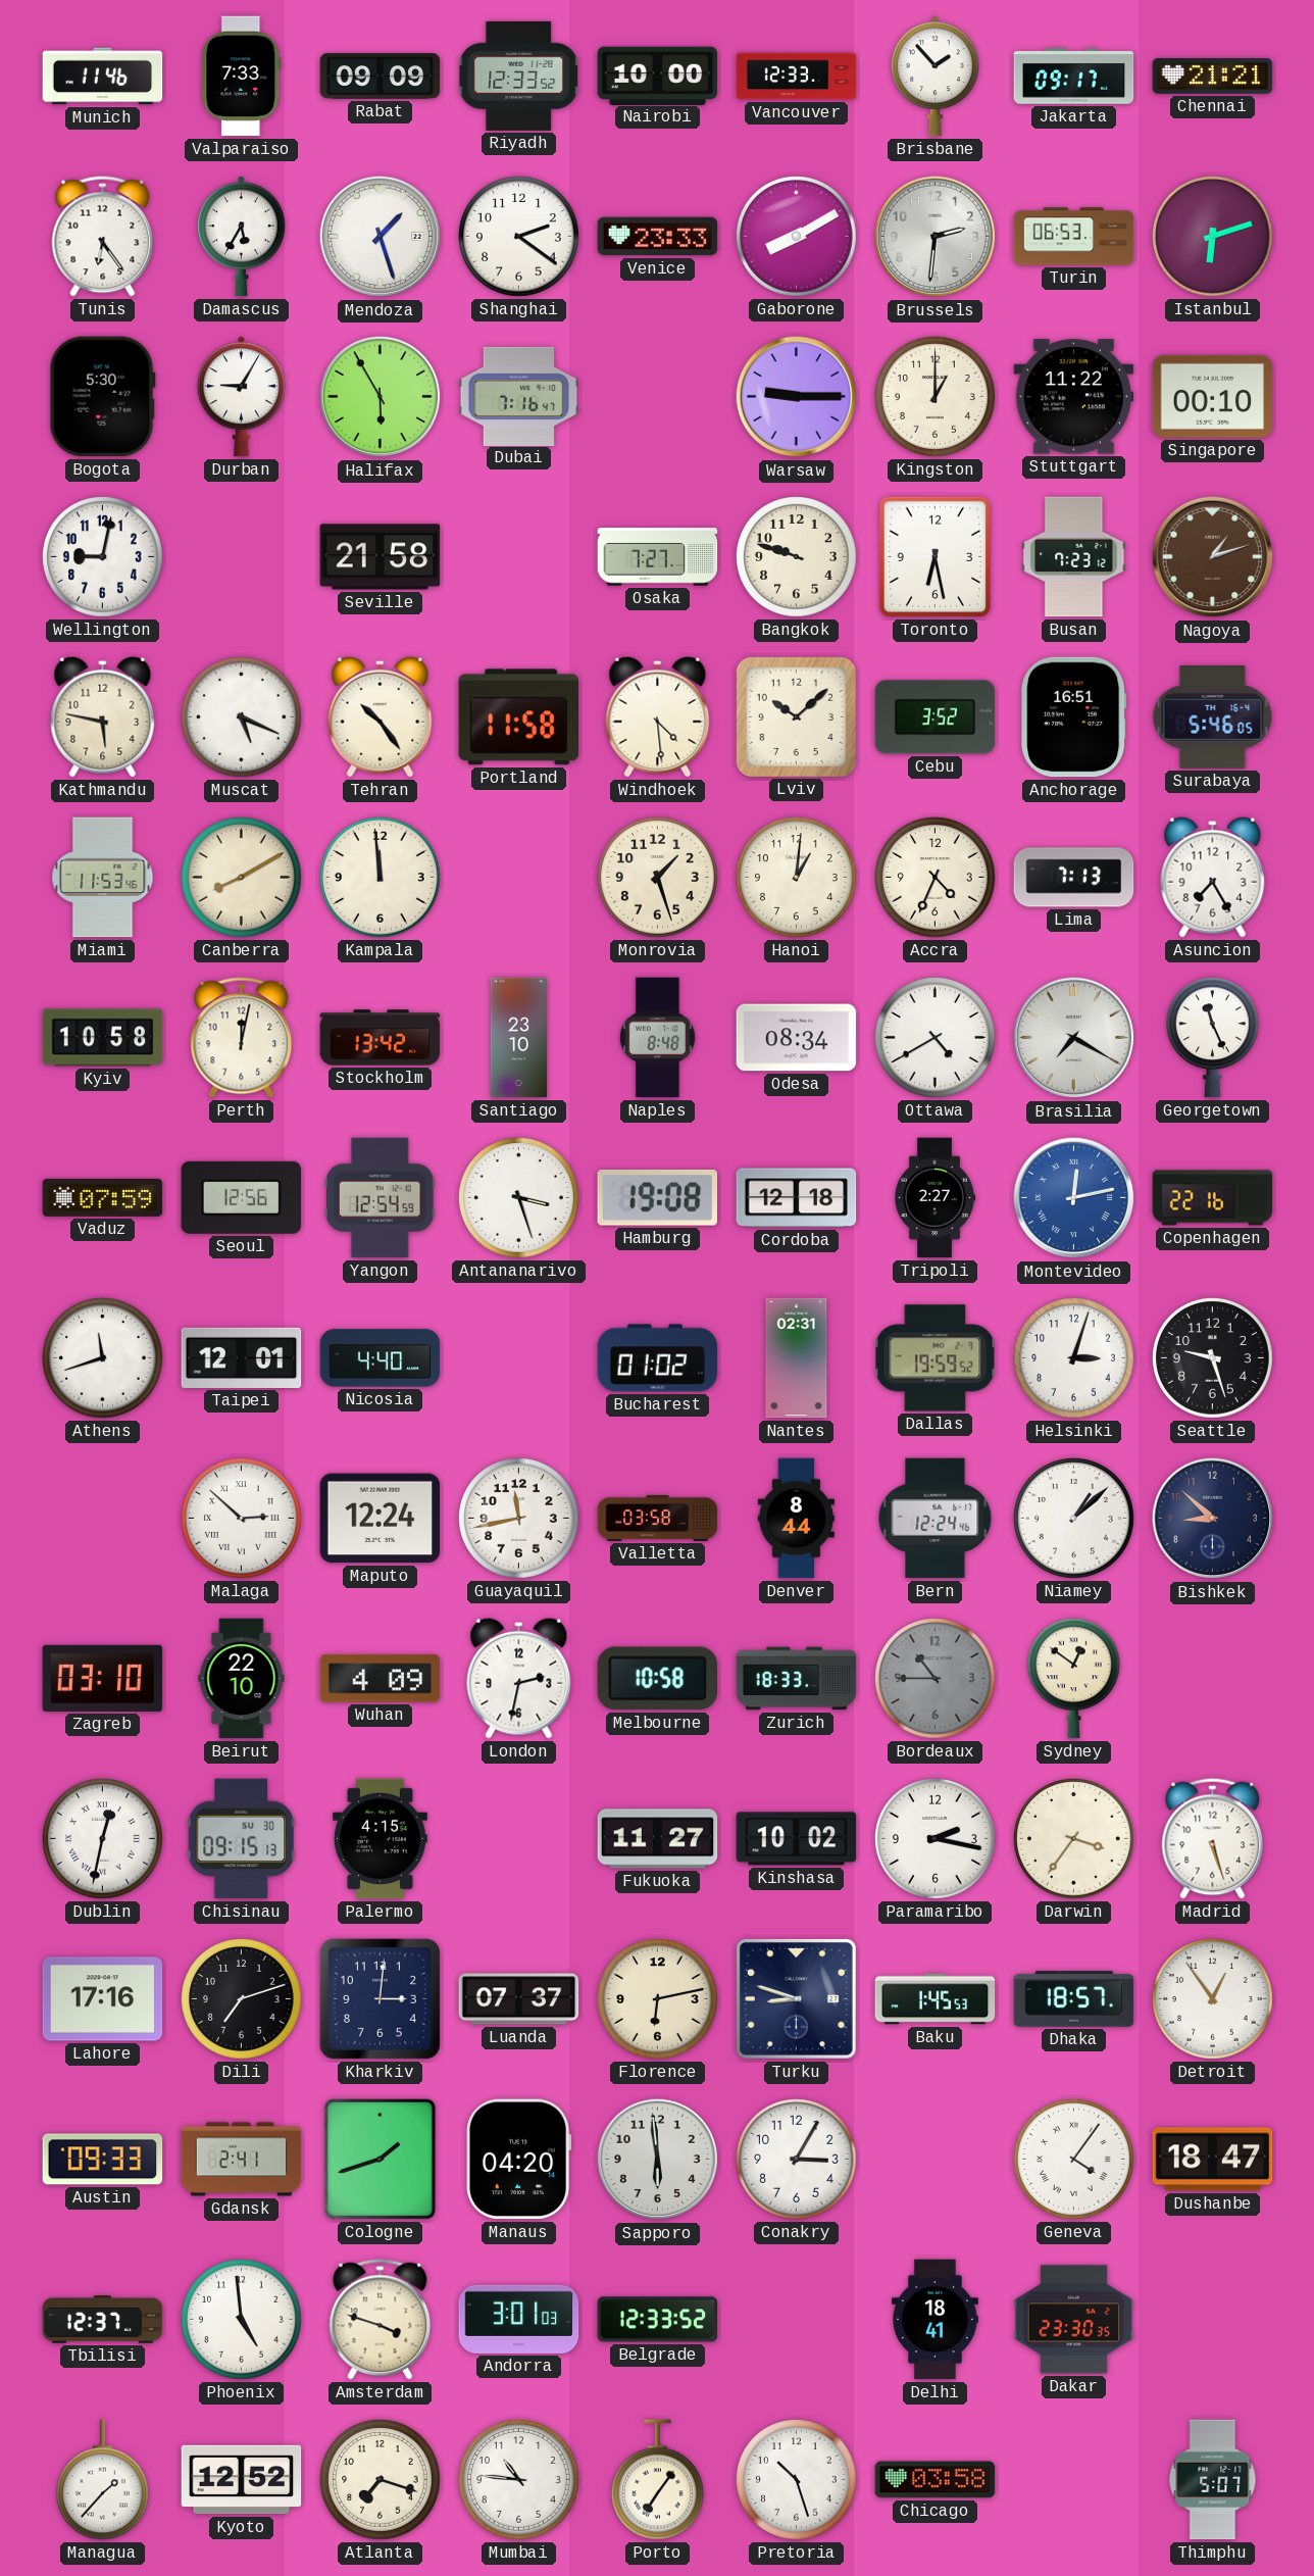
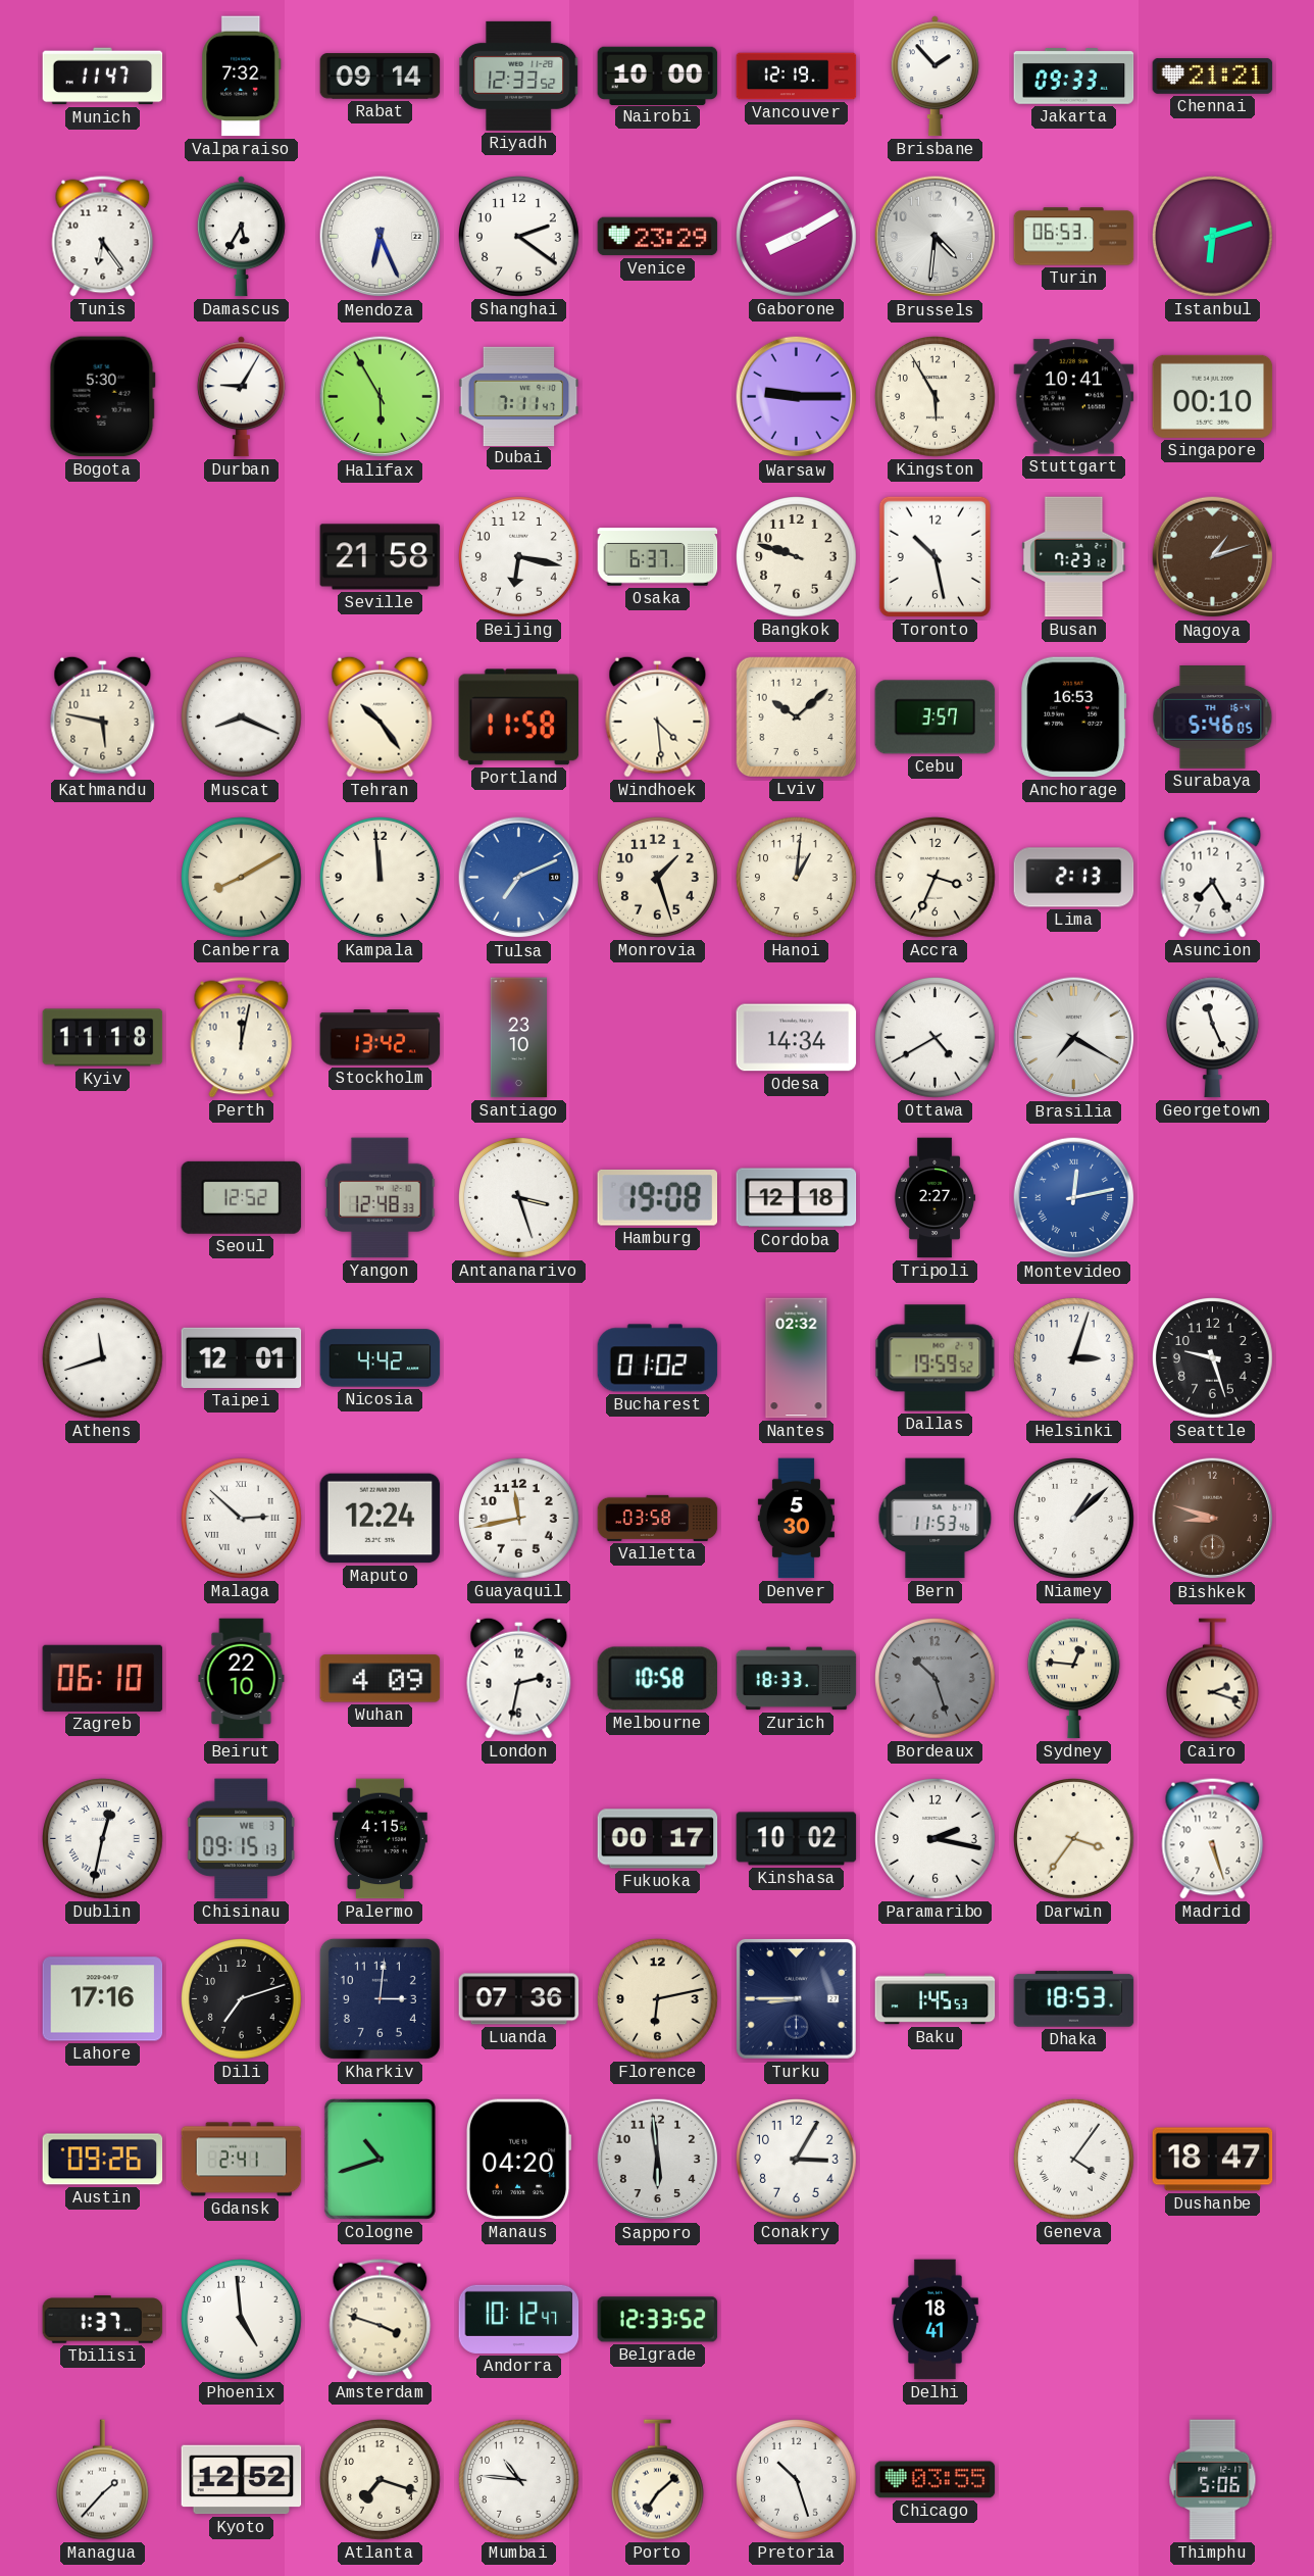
Munich: 11:46 -> 11:47
Valparaiso: 7:33 -> 7:32
Rabat: 09:09 -> 09:14
Vancouver: 12:33 -> 12:19
Jakarta: 09:17 -> 09:33
Mendoza: 1:27 -> 6:26
Venice: 23:33 -> 23:29
Brussels: 2:31 -> 4:31
Dubai: 7:16 -> 7:11
Kingston: 1:00 -> 5:55
Stuttgart: 11:22 -> 10:41
Wellington: 9:02 -> none
Beijing: none -> 6:17
Osaka: 7:27 -> 6:37
Toronto: 6:28 -> 10:28
Muscat: 5:19 -> 8:19
Cebu: 3:52 -> 3:57
Anchorage: 16:51 -> 16:53
Miami: 11:53 -> none
Tulsa: none -> 7:11
Accra: 4:34 -> 3:34
Lima: 7:13 -> 2:13
Kyiv: 10:58 -> 11:18
Naples: 8:48 -> none
Odesa: 08:34 -> 14:34
Vaduz: 07:59 -> none
Seoul: 12:56 -> 12:52
Yangon: 12:54 -> 12:48
Copenhagen: 22:16 -> none
Nicosia: 4:40 -> 4:42
Nantes: 02:31 -> 02:32
Denver: 8:44 -> 5:30
Bern: 12:24 -> 11:53
Bishkek: 8:52 -> 8:48
Bishkek dial: navy -> brown
Zagreb: 03:10 -> 06:10
Bordeaux: 10:45 -> 10:27
Sydney: 12:51 -> 12:46
Cairo: none -> 2:18
Chisinau date: SU 30 -> WE 3
Fukuoka: 11:27 -> 00:17
Luanda: 07:37 -> 07:36
Turku: 8:48 -> 8:45
Dhaka: 18:57 -> 18:53
Detroit: 12:54 -> none
Austin: 09:33 -> 09:26
Cologne: 1:42 -> 10:42
Tbilisi: 12:37 -> 1:37
Andorra: 3:01 -> 10:12
Dakar: 23:30 -> none
Porto: 7:06 -> 7:08
Chicago: 03:58 -> 03:55
Thimphu: 5:07 -> 5:06
